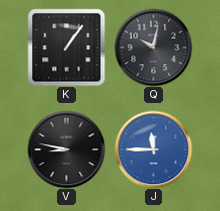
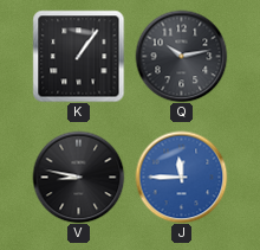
Q: 10:02 -> 10:13
